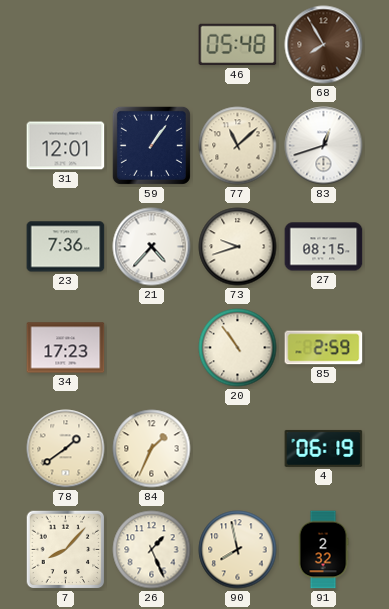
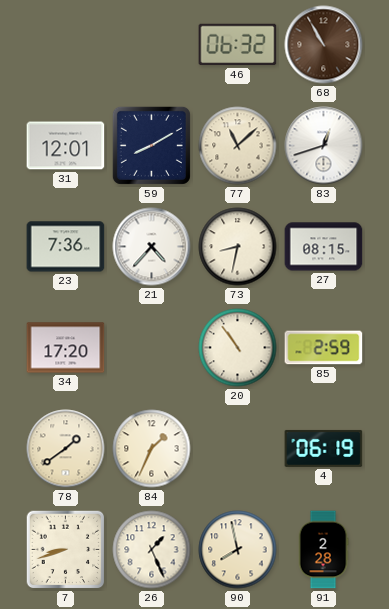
46: 05:48 -> 06:32
68: 7:55 -> 10:55
59: 1:06 -> 8:10
73: 9:42 -> 8:32
34: 17:23 -> 17:20
7: 8:07 -> 8:42
91: 2:32 -> 2:28
